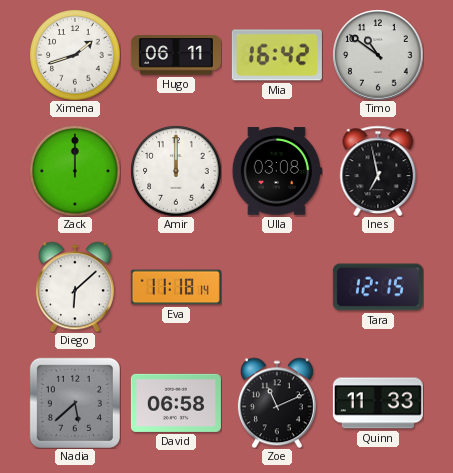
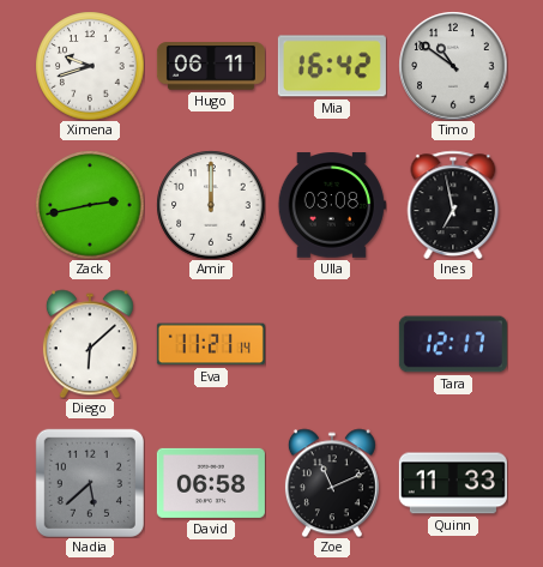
Ximena: 1:42 -> 9:42
Zack: 12:00 -> 2:43
Eva: 11:18 -> 11:21
Tara: 12:15 -> 12:17
